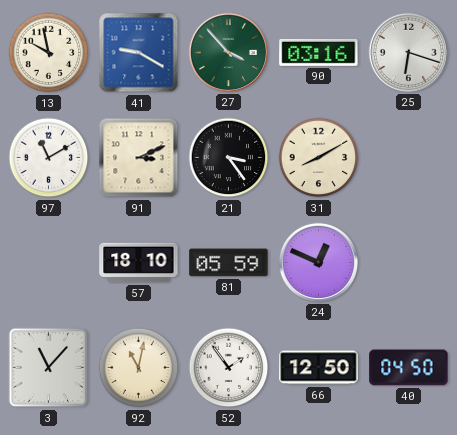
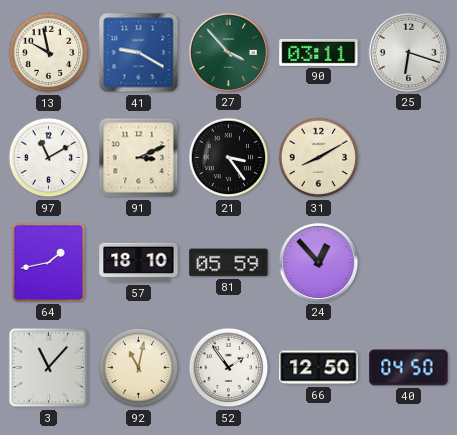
90: 03:16 -> 03:11
64: none -> 1:43
24: 12:49 -> 12:53
